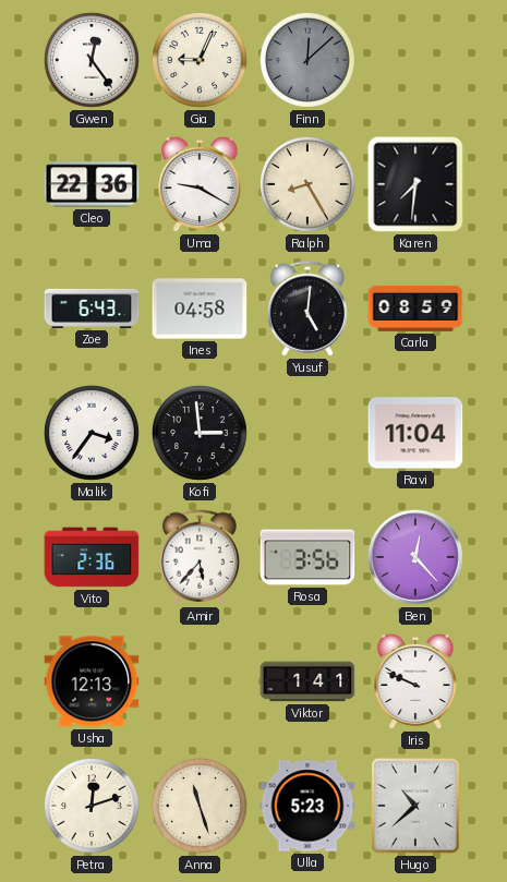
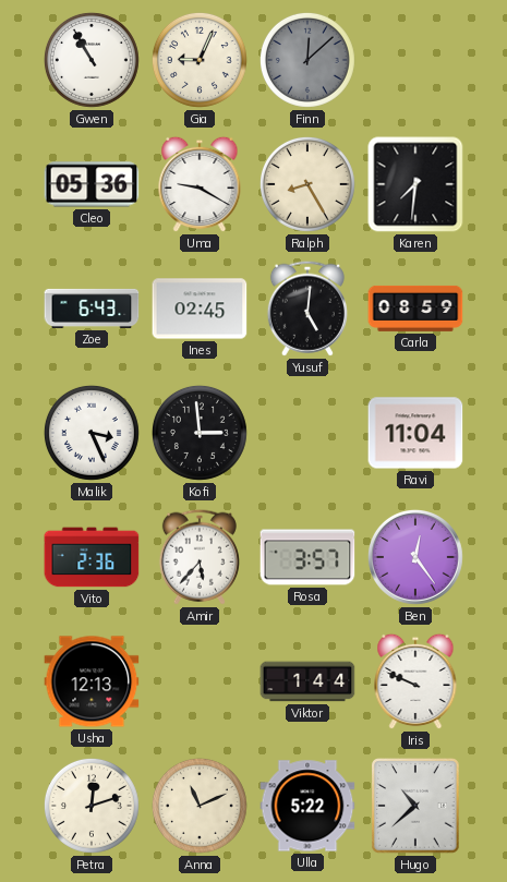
Gwen: 12:24 -> 10:55
Cleo: 22:36 -> 05:36
Ines: 04:58 -> 02:45
Malik: 3:36 -> 3:26
Rosa: 3:56 -> 3:57
Ben: 12:23 -> 12:24
Viktor: 1:41 -> 1:44
Anna: 11:27 -> 11:11
Ulla: 5:23 -> 5:22
